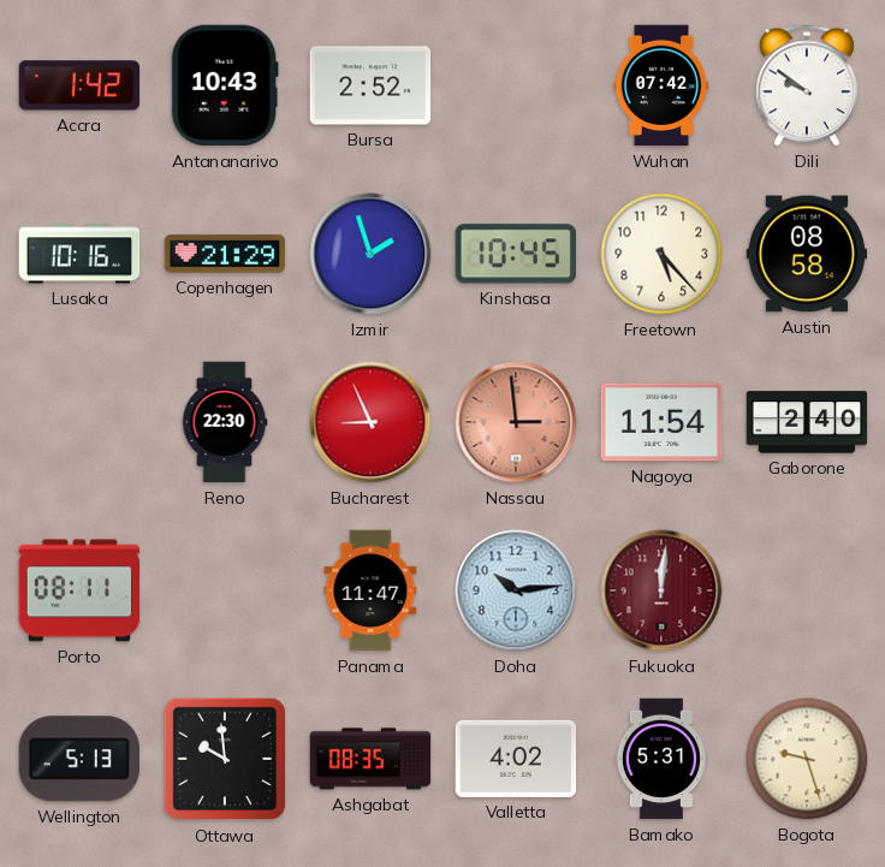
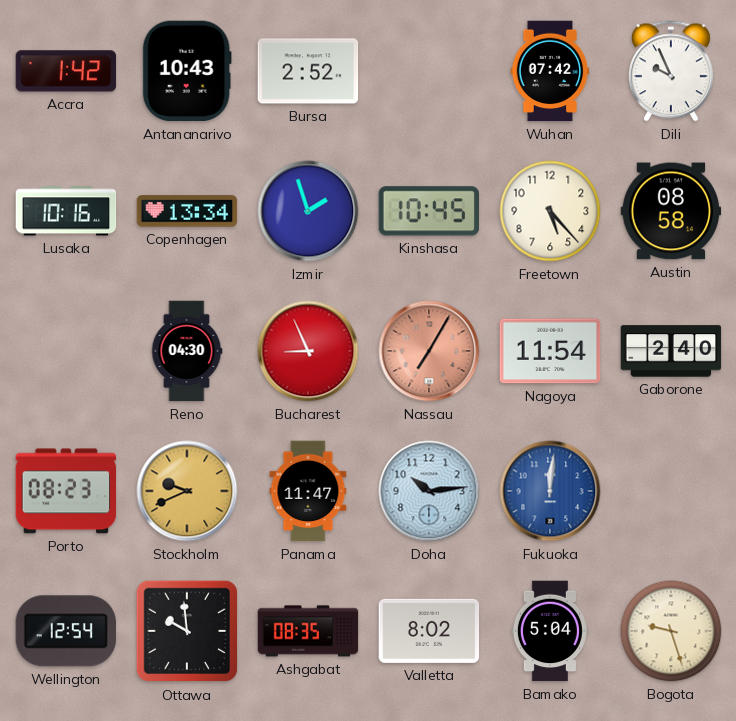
Dili: 9:51 -> 9:56
Copenhagen: 21:29 -> 13:34
Reno: 22:30 -> 04:30
Nassau: 2:59 -> 7:05
Porto: 08:11 -> 08:23
Stockholm: none -> 9:41
Fukuoka dial: burgundy -> blue
Wellington: 5:13 -> 12:54
Valletta: 4:02 -> 8:02
Bamako: 5:31 -> 5:04
